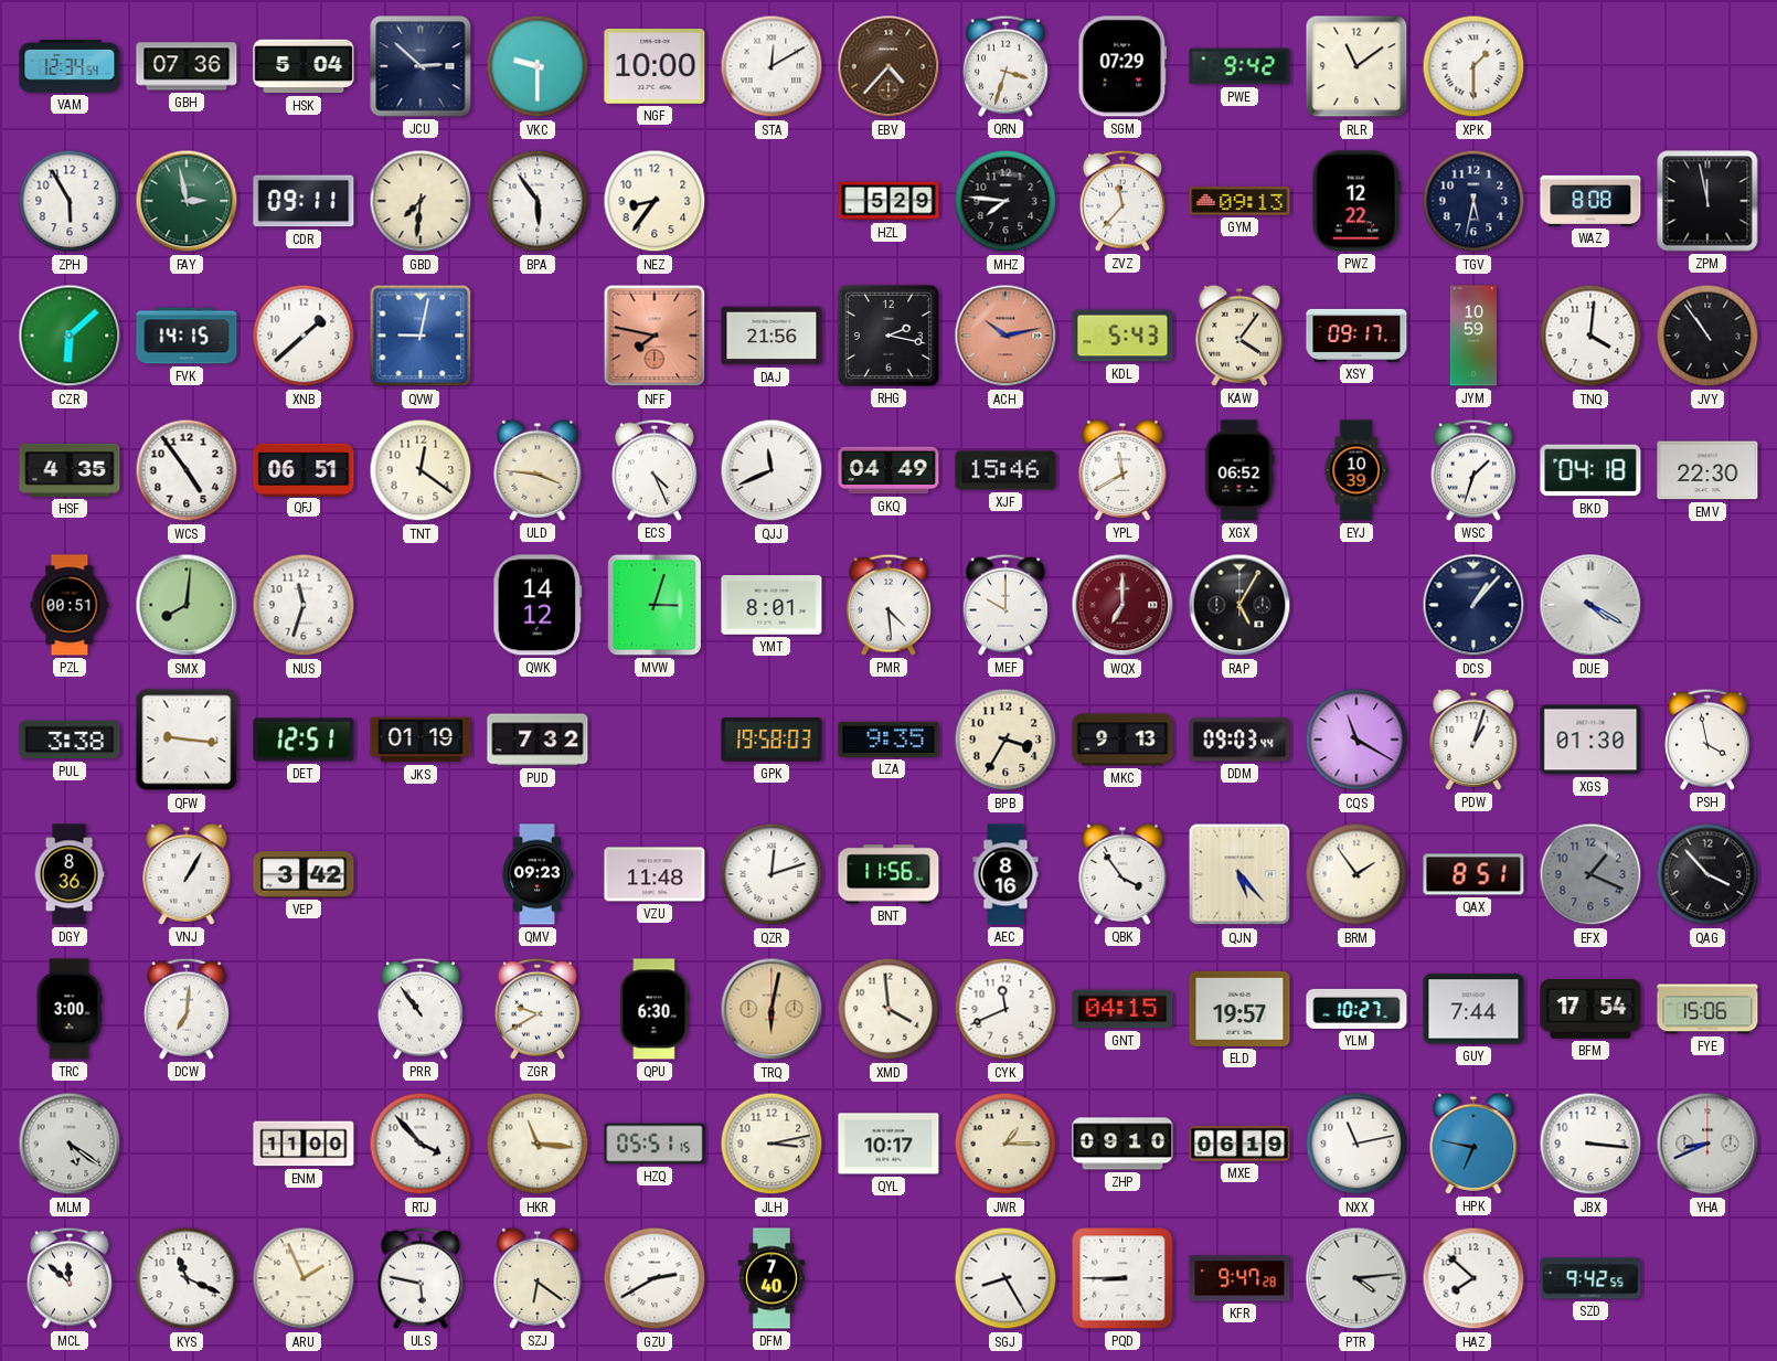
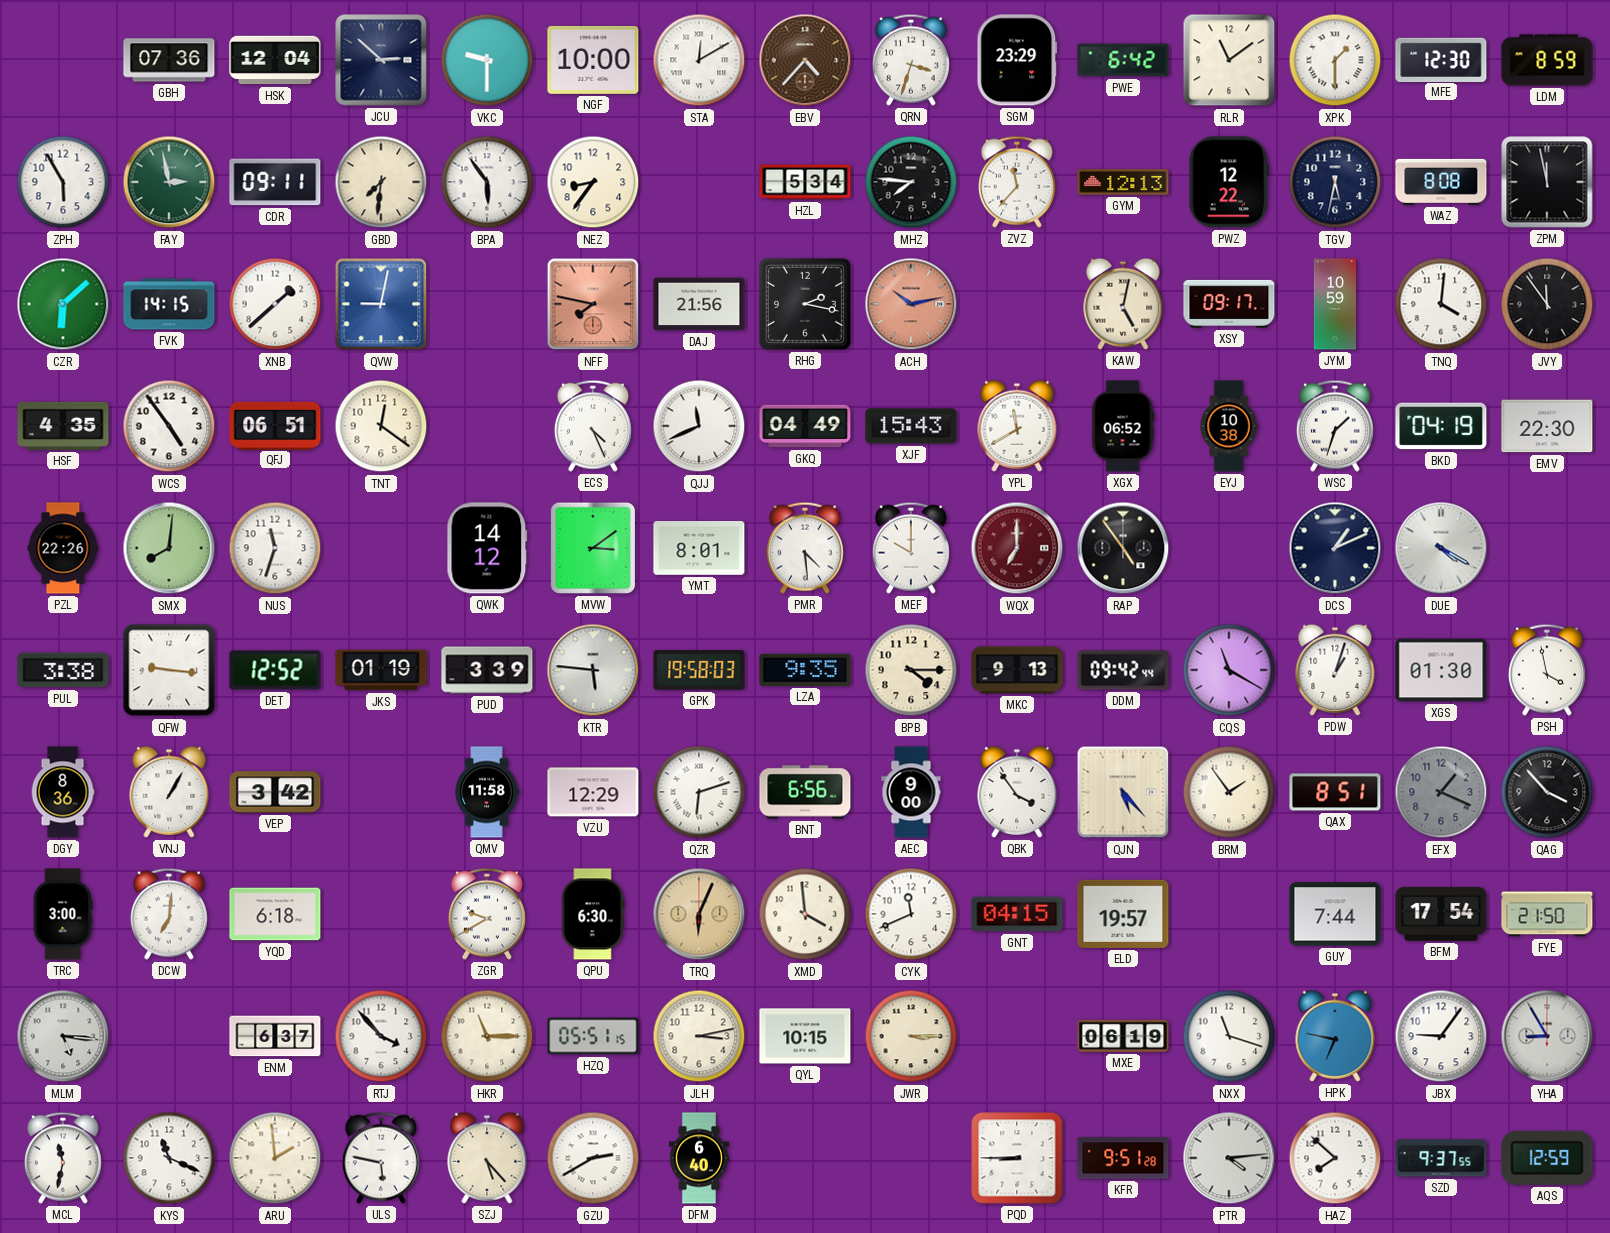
VAM: 12:34 -> none
HSK: 5:04 -> 12:04
SGM: 07:29 -> 23:29
PWE: 9:42 -> 6:42
MFE: none -> 12:30
LDM: none -> 8:59
HZL: 5:29 -> 5:34
GYM: 09:13 -> 12:13
KDL: 5:43 -> none
KAW: 4:06 -> 5:02
JVY: 10:54 -> 11:54
ULD: 3:46 -> none
XJF: 15:46 -> 15:43
EYJ: 10:39 -> 10:38
BKD: 04:18 -> 04:19
PZL: 00:51 -> 22:26
MVW: 3:03 -> 3:09
RAP: 5:05 -> 4:54
DCS: 1:07 -> 1:11
DET: 12:51 -> 12:52
PUD: 7:32 -> 3:39
KTR: none -> 5:46
BPB: 3:35 -> 4:15
DDM: 09:03 -> 09:42
QMV: 09:23 -> 11:58
VZU: 11:48 -> 12:29
QZR: 12:12 -> 6:12
BNT: 11:56 -> 6:56
AEC: 8:16 -> 9:00
YQD: none -> 6:18
PRR: 10:54 -> none
TRQ: 6:02 -> 6:04
YLM: 10:27 -> none
FYE: 15:06 -> 21:50
MLM: 5:21 -> 5:16
ENM: 11:00 -> 6:37
HKR: 11:16 -> 11:15
QYL: 10:17 -> 10:15
JWR: 1:15 -> 3:15
ZHP: 09:10 -> none
NXX: 11:13 -> 11:18
JBX: 3:16 -> 9:06
YHA: 8:41 -> 8:55
MCL: 11:52 -> 11:32
ARU: 1:56 -> 1:59
SZJ: 6:21 -> 5:23
DFM: 7:40 -> 6:40
SGJ: 8:25 -> none
KFR: 9:47 -> 9:51
SZD: 9:42 -> 9:37
AQS: none -> 12:59
